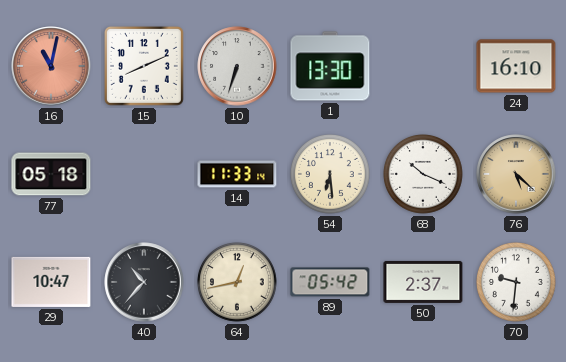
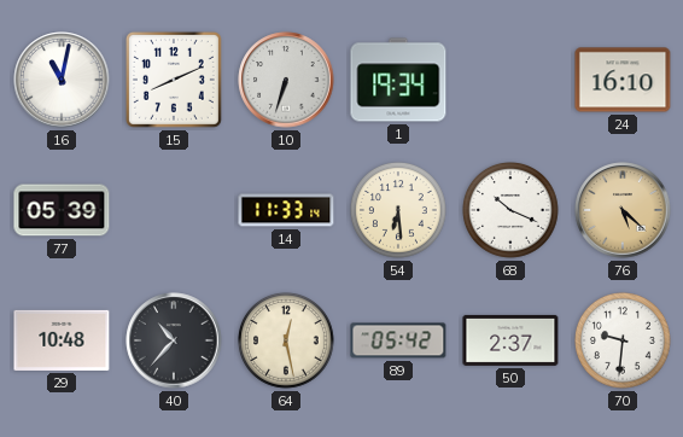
16 dial: salmon -> white
1: 13:30 -> 19:34
77: 05:18 -> 05:39
29: 10:47 -> 10:48
64: 12:43 -> 12:28
